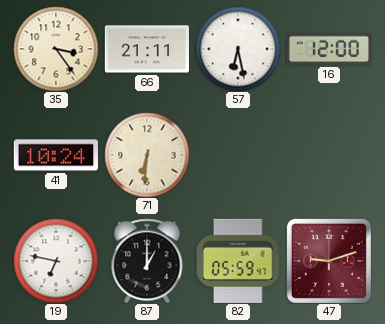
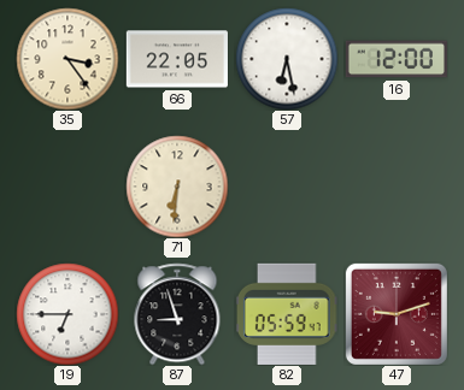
66: 21:11 -> 22:05
41: 10:24 -> none
19: 6:47 -> 6:45
87: 1:00 -> 8:57
